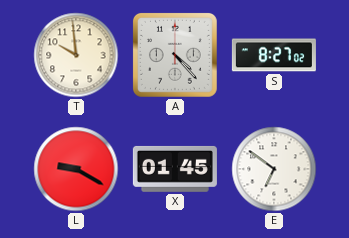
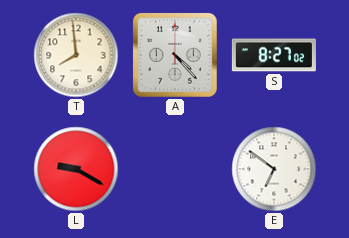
T: 9:59 -> 7:59
X: 01:45 -> none
